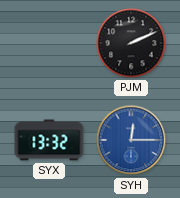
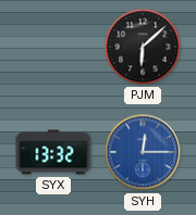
PJM: 2:11 -> 6:08
